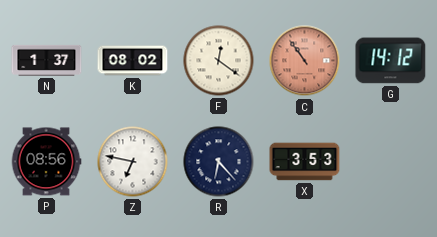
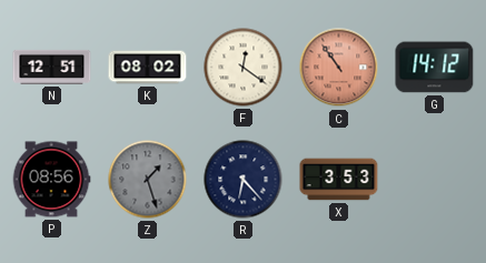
N: 1:37 -> 12:51
Z: 6:47 -> 1:27
Z dial: white -> grey
